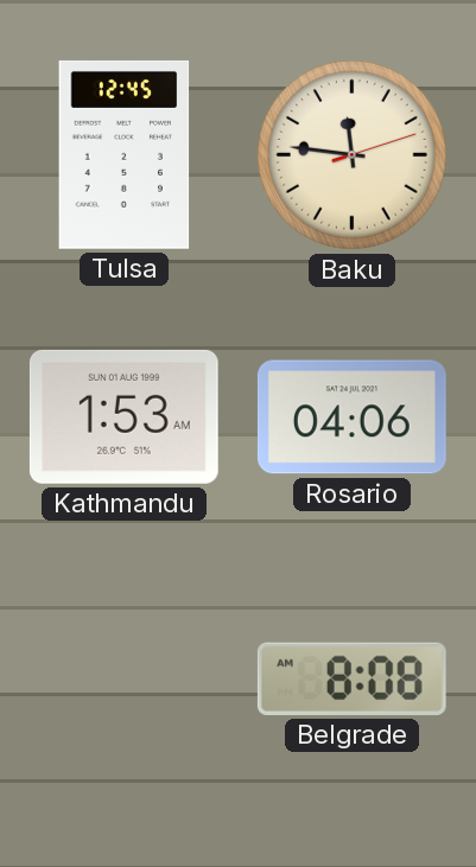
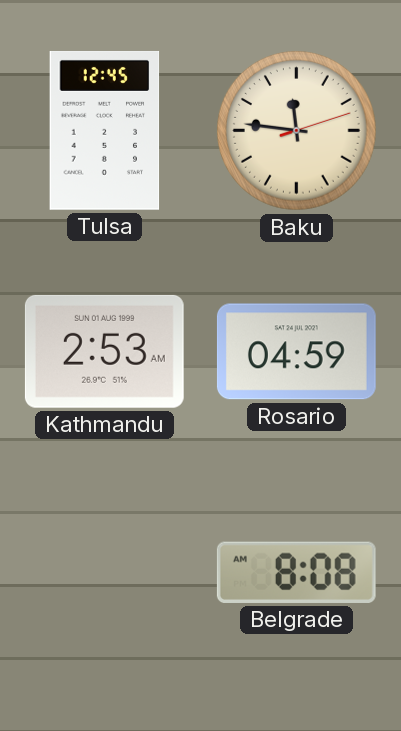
Kathmandu: 1:53 -> 2:53
Rosario: 04:06 -> 04:59
